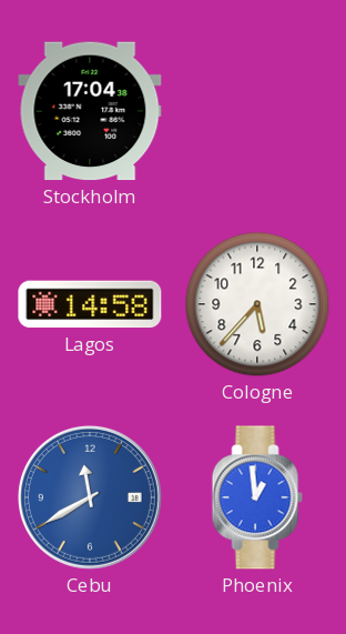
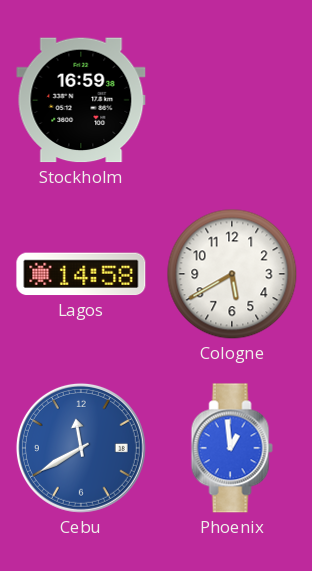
Stockholm: 17:04 -> 16:59
Cologne: 5:37 -> 5:40
